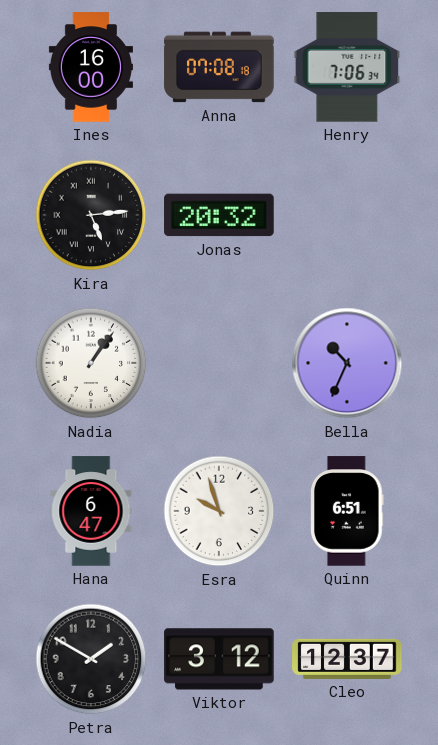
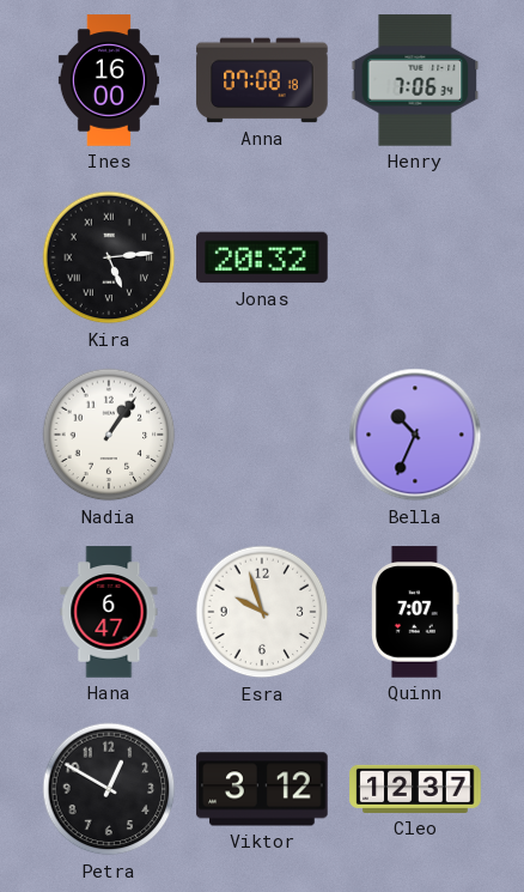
Quinn: 6:51 -> 7:07
Petra: 1:50 -> 12:50
